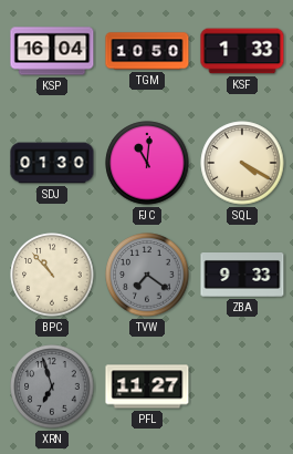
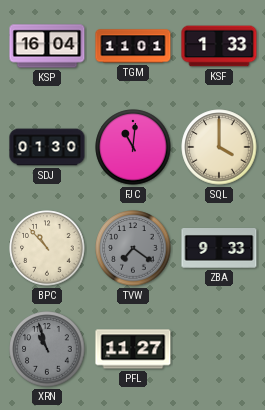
TGM: 10:50 -> 11:01
SQL: 4:20 -> 4:00
XRN: 6:57 -> 10:57
